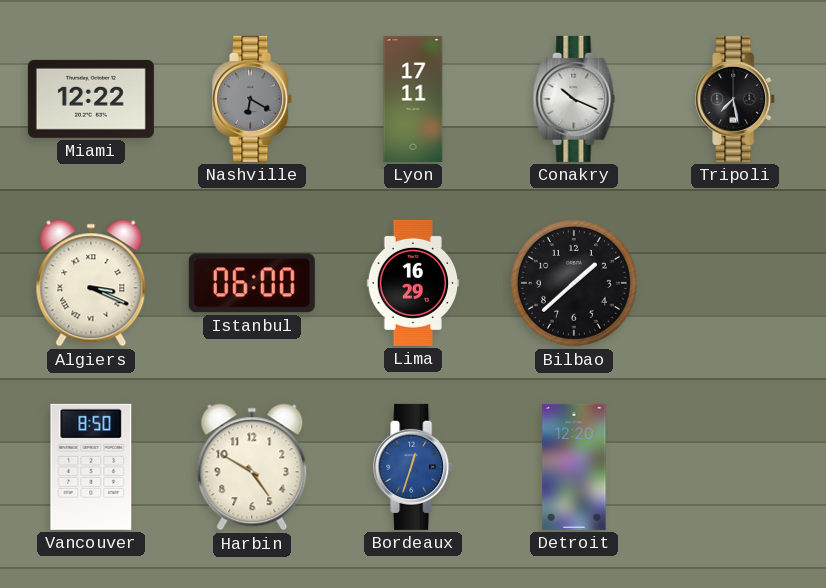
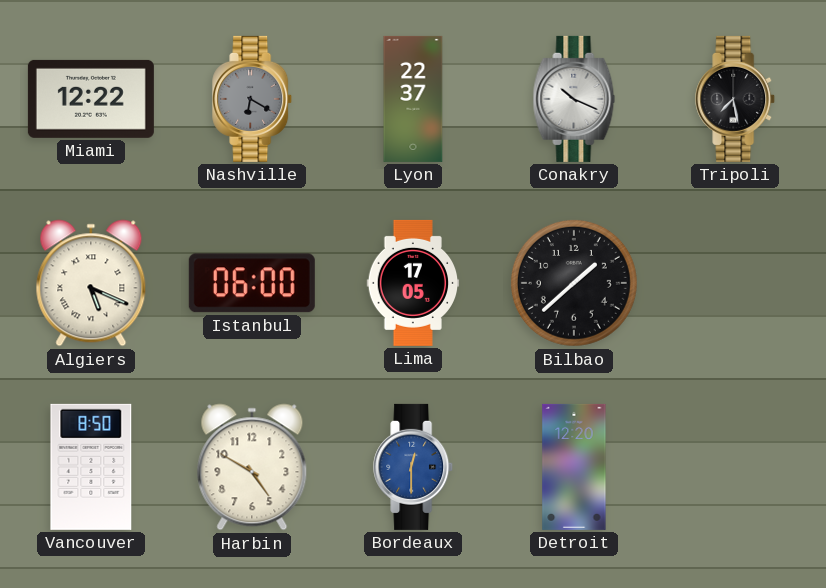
Lyon: 17:11 -> 22:37
Algiers: 3:19 -> 5:19
Lima: 16:29 -> 17:05
Bordeaux: 12:33 -> 12:30
